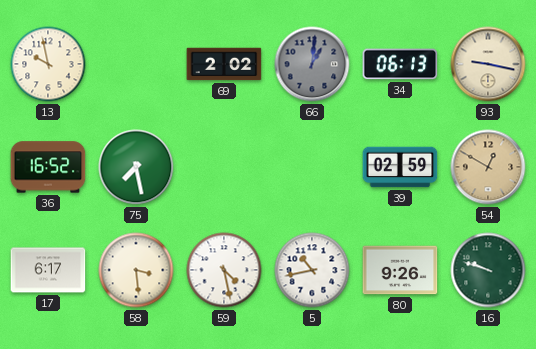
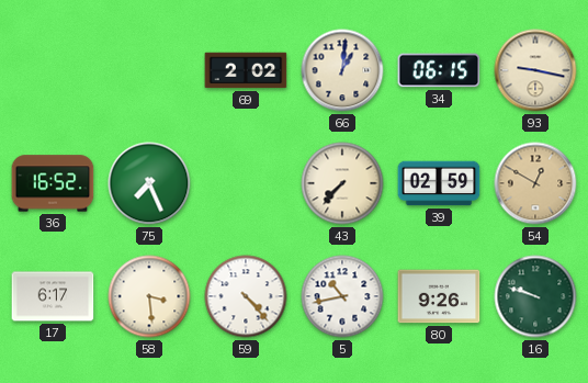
13: 9:58 -> none
66 dial: grey -> cream
34: 06:13 -> 06:15
75: 7:28 -> 7:26
43: none -> 7:37
59: 4:28 -> 4:23
